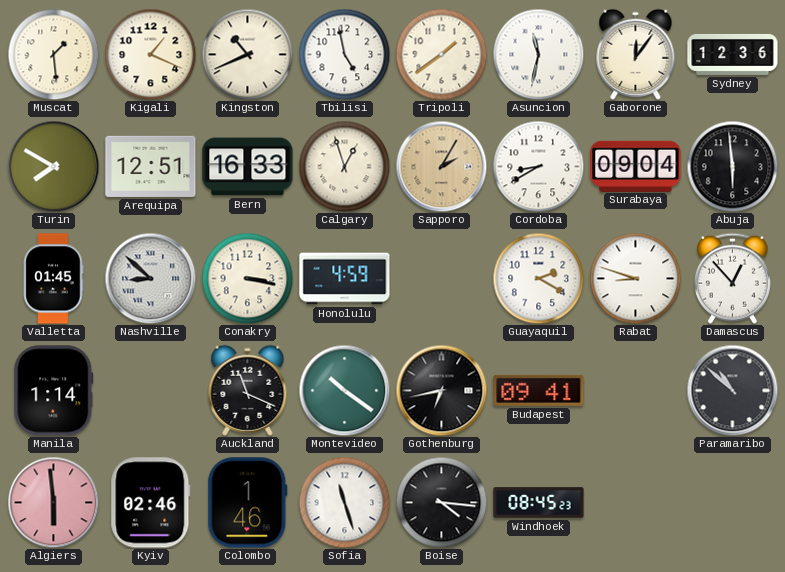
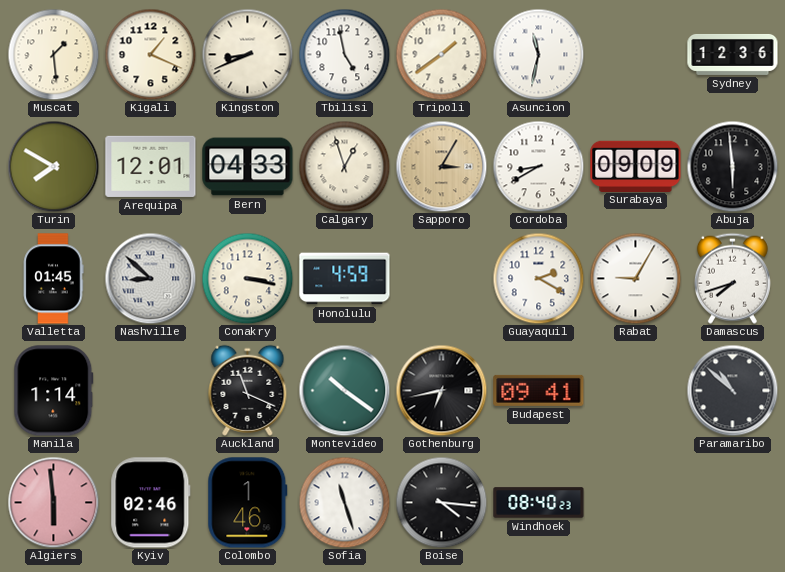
Kingston: 10:41 -> 8:41
Gaborone: 12:06 -> none
Arequipa: 12:51 -> 12:01
Bern: 16:33 -> 04:33
Sapporo: 2:05 -> 3:05
Surabaya: 09:04 -> 09:09
Rabat: 8:48 -> 9:05
Damascus: 12:53 -> 7:42
Windhoek: 08:45 -> 08:40
